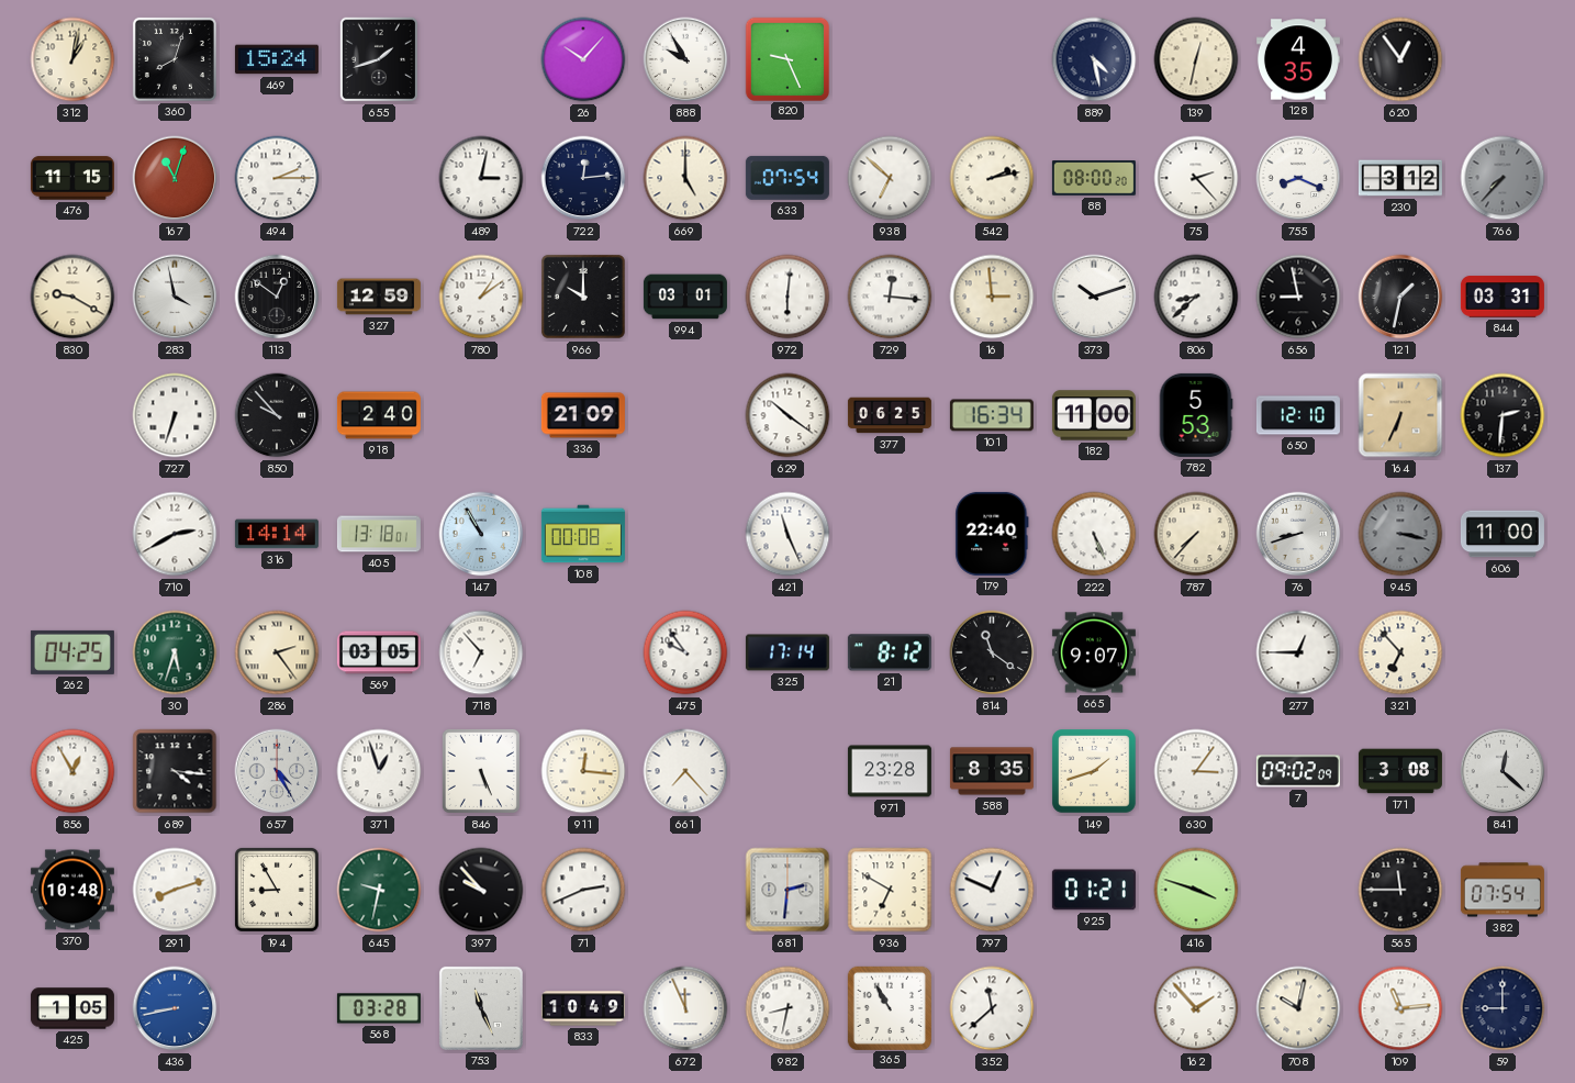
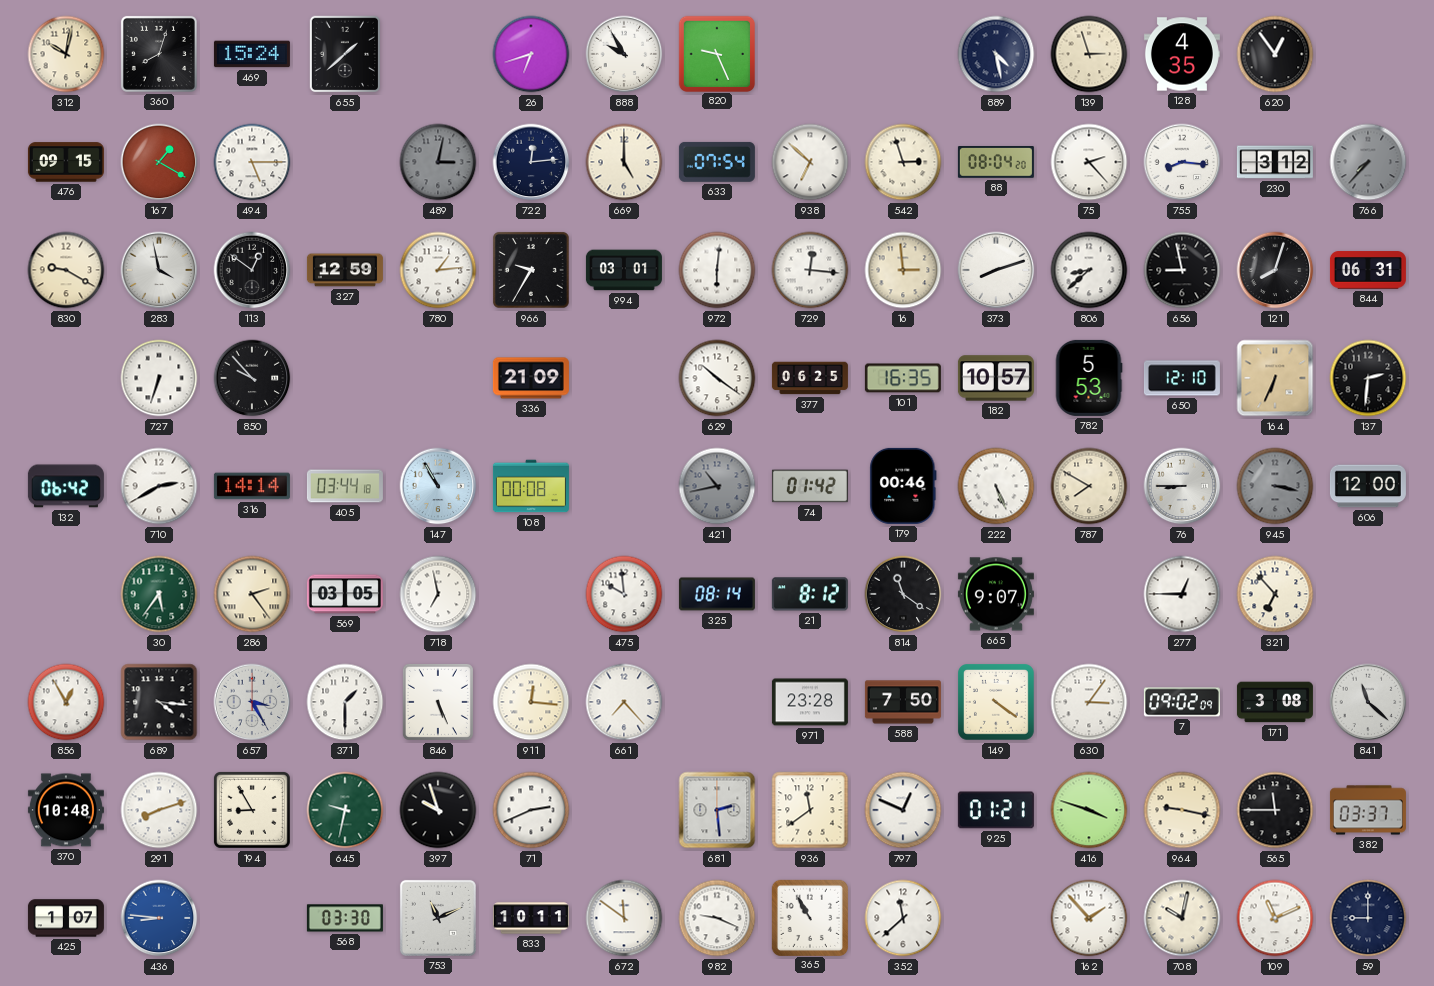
312: 1:02 -> 10:02
655: 1:42 -> 1:38
26: 10:07 -> 6:42
139: 12:32 -> 2:57
476: 11:15 -> 09:15
167: 11:03 -> 1:20
494: 2:15 -> 5:15
489 dial: white -> grey
542: 2:13 -> 2:57
88: 08:00 -> 08:04
755: 8:19 -> 8:16
780: 1:09 -> 1:14
966: 10:00 -> 9:35
373: 10:12 -> 8:12
121: 1:32 -> 8:03
844: 03:31 -> 06:31
918: 2:40 -> none
101: 16:34 -> 16:35
182: 11:00 -> 10:57
132: none -> 06:42
405: 13:18 -> 03:44
421: 11:26 -> 10:43
421 dial: white -> grey
74: none -> 01:42
179: 22:40 -> 00:46
787: 7:37 -> 7:50
76: 8:42 -> 8:45
606: 11:00 -> 12:00
262: 04:25 -> none
30: 5:33 -> 5:36
718: 6:53 -> 6:58
475: 9:54 -> 9:59
325: 17:14 -> 08:14
657: 4:25 -> 3:25
371: 12:57 -> 1:30
588: 8:35 -> 7:50
149: 1:42 -> 4:21
841: 12:22 -> 11:22
397: 9:53 -> 9:57
681: 2:31 -> 2:29
936: 6:50 -> 11:39
964: none -> 9:17
382: 07:54 -> 03:37
425: 1:05 -> 1:07
436: 8:43 -> 8:46
568: 03:28 -> 03:30
753: 11:26 -> 11:11
833: 10:49 -> 10:11
672: 11:56 -> 11:51
982: 8:32 -> 9:19
109: 11:14 -> 11:11
